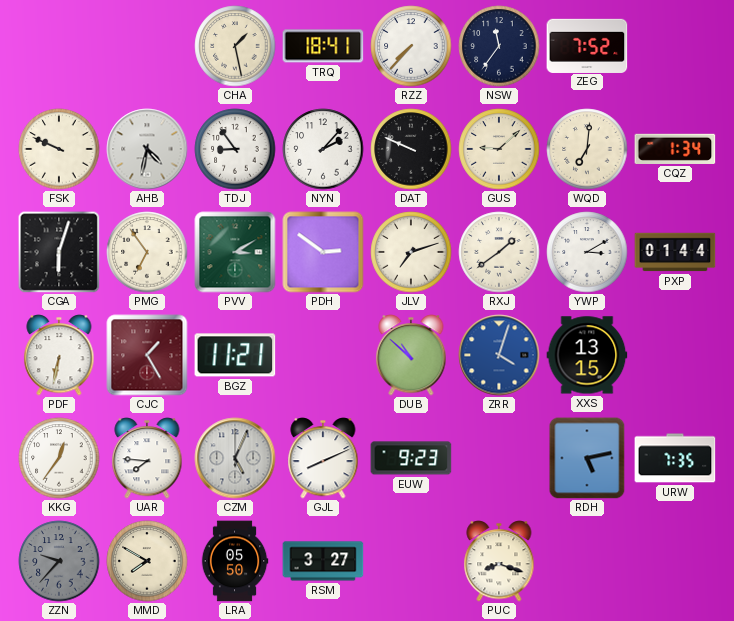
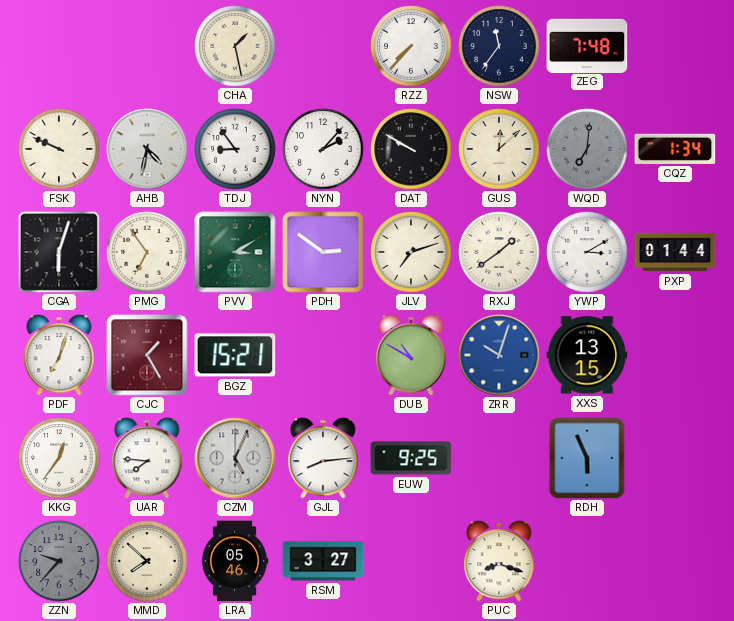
TRQ: 18:41 -> none
ZEG: 7:52 -> 7:48
DAT: 9:49 -> 9:50
GUS: 9:08 -> 12:08
WQD dial: cream -> grey
PDF: 6:32 -> 7:03
BGZ: 11:21 -> 15:21
DUB: 10:52 -> 10:50
ZRR: 4:03 -> 10:03
GJL: 8:11 -> 8:14
EUW: 9:23 -> 9:25
RDH: 5:13 -> 5:56
URW: 7:35 -> none
MMD: 7:50 -> 7:52
LRA: 05:50 -> 05:46
